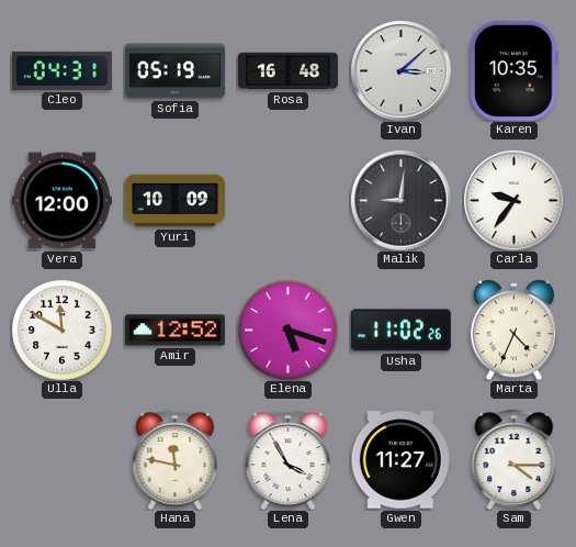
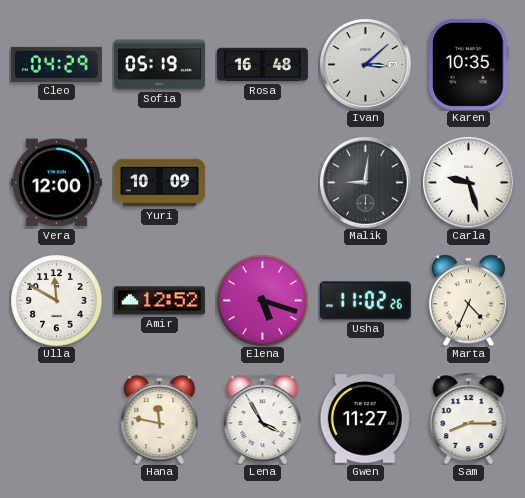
Cleo: 04:31 -> 04:29
Carla: 9:36 -> 9:27
Sam: 4:15 -> 8:15
